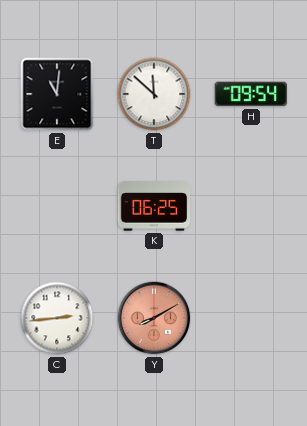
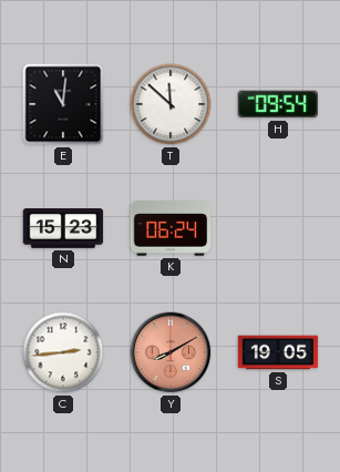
N: none -> 15:23
K: 06:25 -> 06:24
S: none -> 19:05
